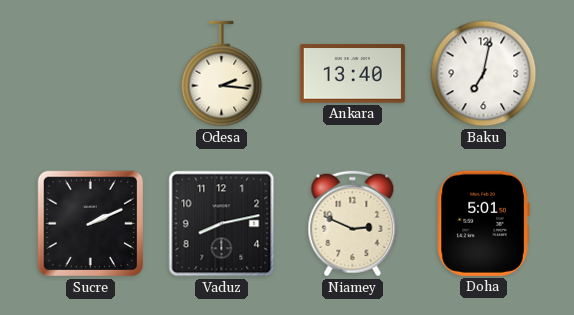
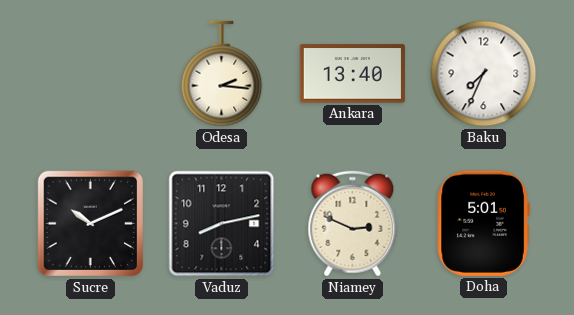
Baku: 7:02 -> 7:34
Sucre: 2:11 -> 10:11
